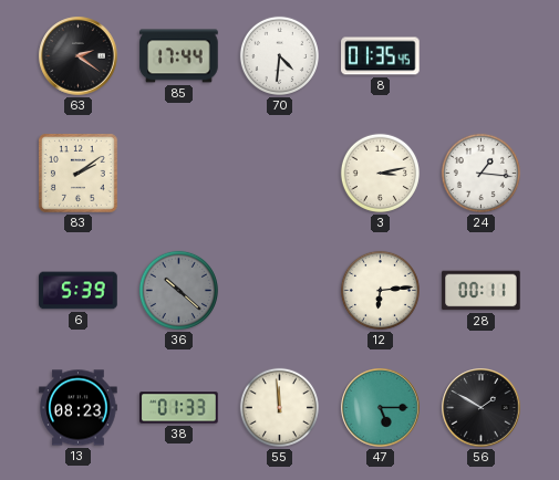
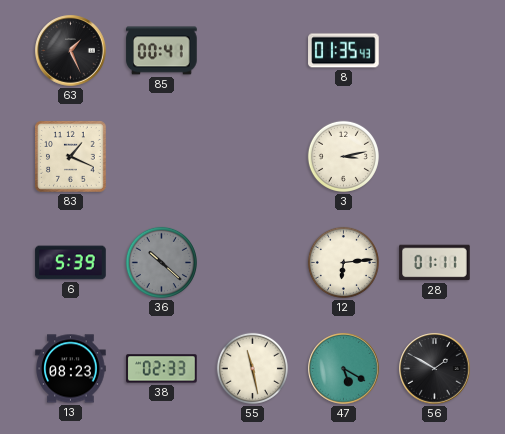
63: 2:21 -> 1:26
85: 17:44 -> 00:41
70: 4:31 -> none
8: 01:35:45 -> 01:35:43
83: 2:09 -> 1:19
24: 1:16 -> none
28: 00:11 -> 01:11
38: 01:33 -> 02:33
55: 11:59 -> 11:28
47: 5:15 -> 5:20
